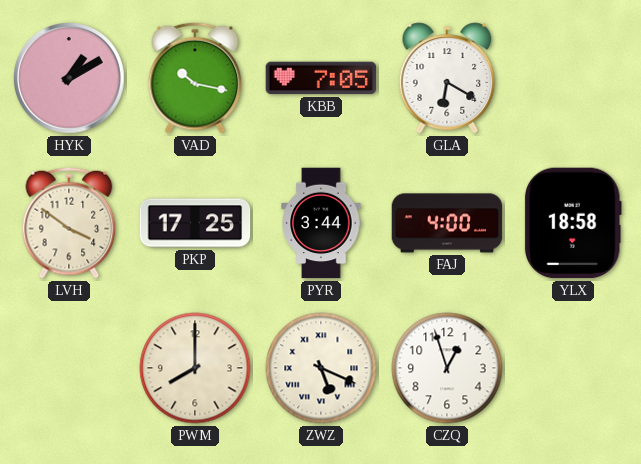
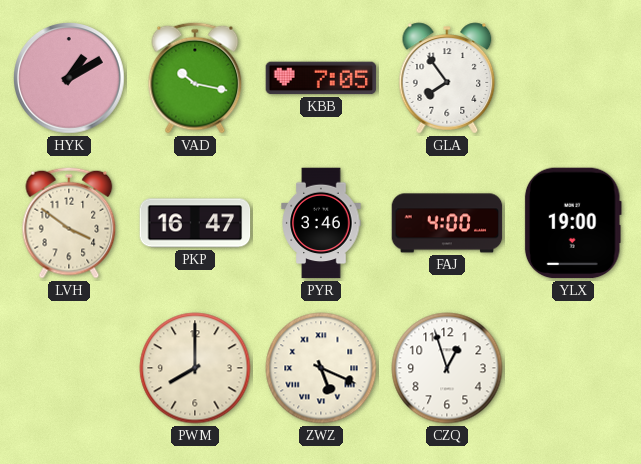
GLA: 6:20 -> 7:54
PKP: 17:25 -> 16:47
PYR: 3:44 -> 3:46
YLX: 18:58 -> 19:00
